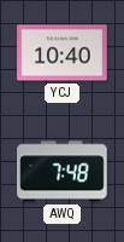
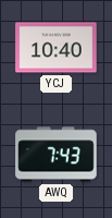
AWQ: 7:48 -> 7:43
